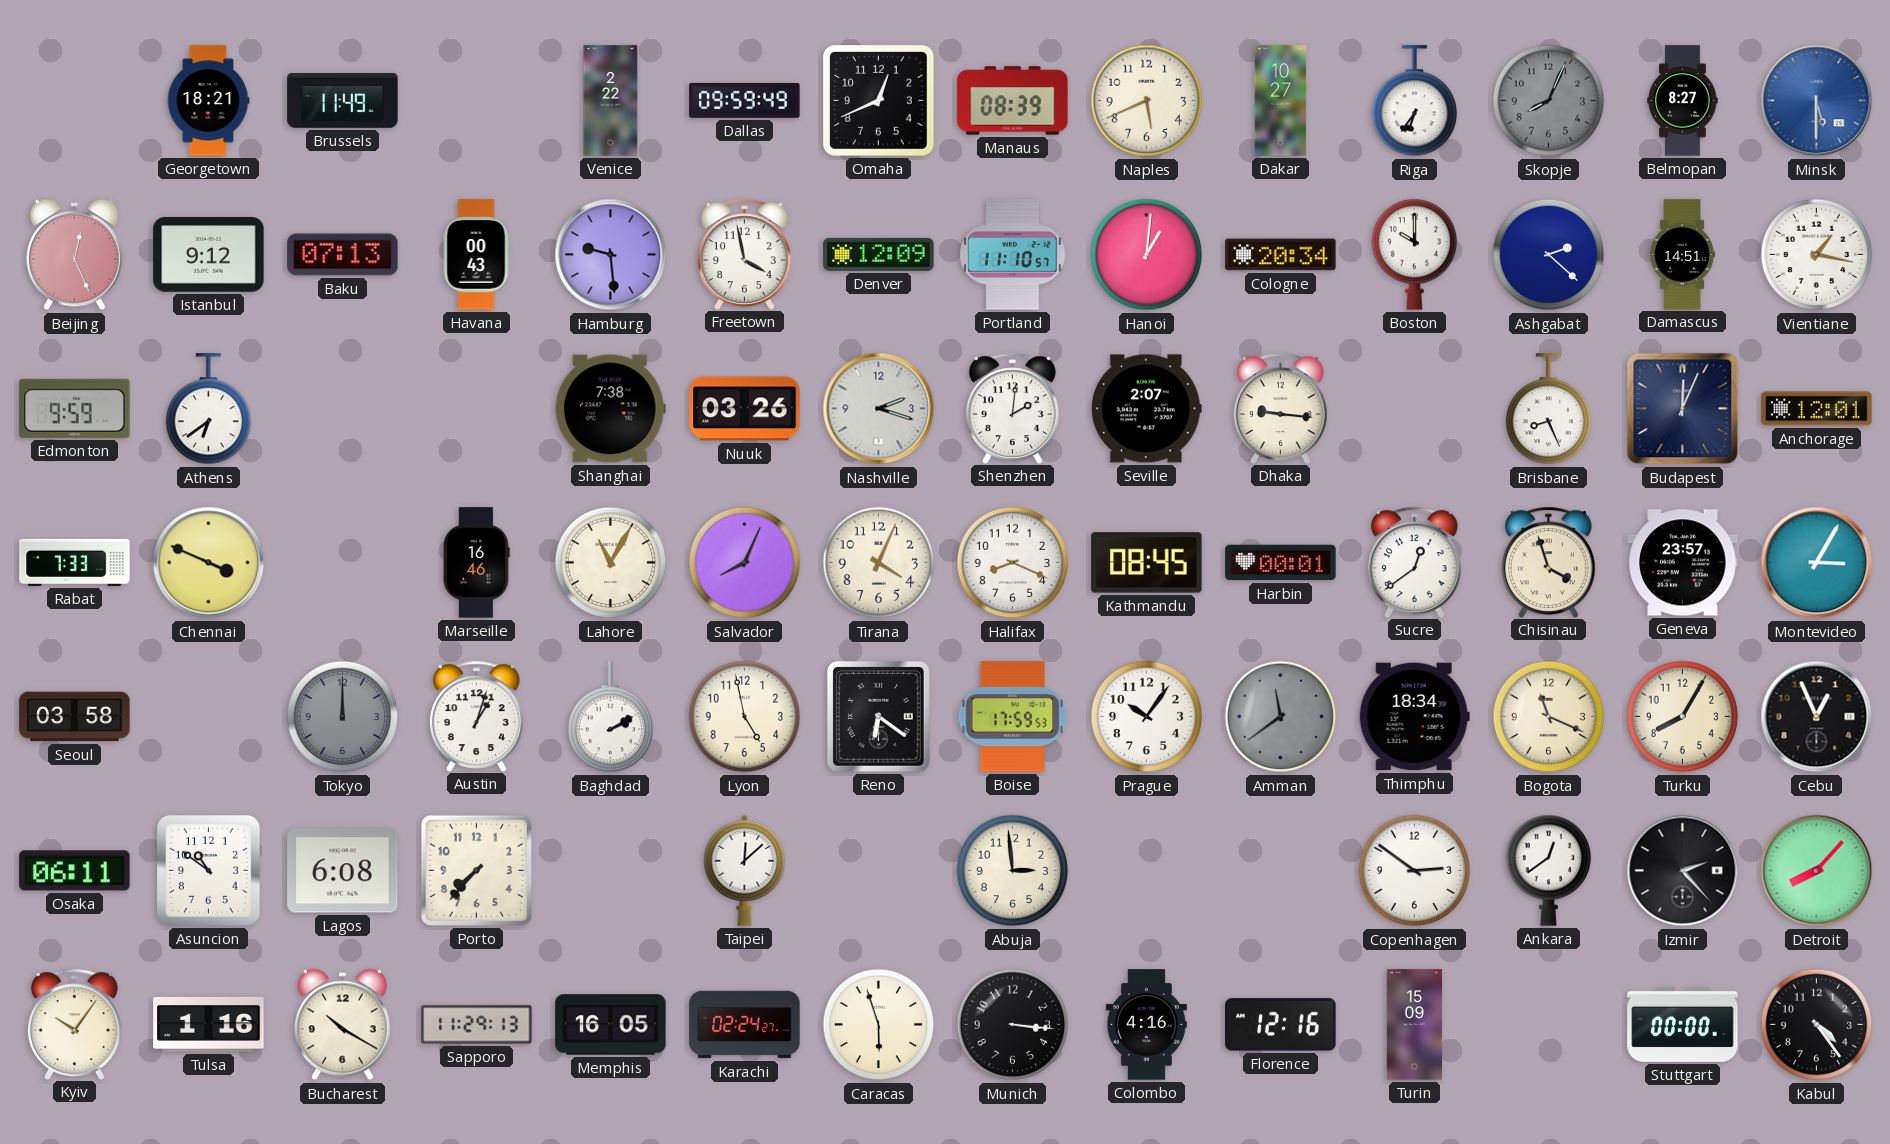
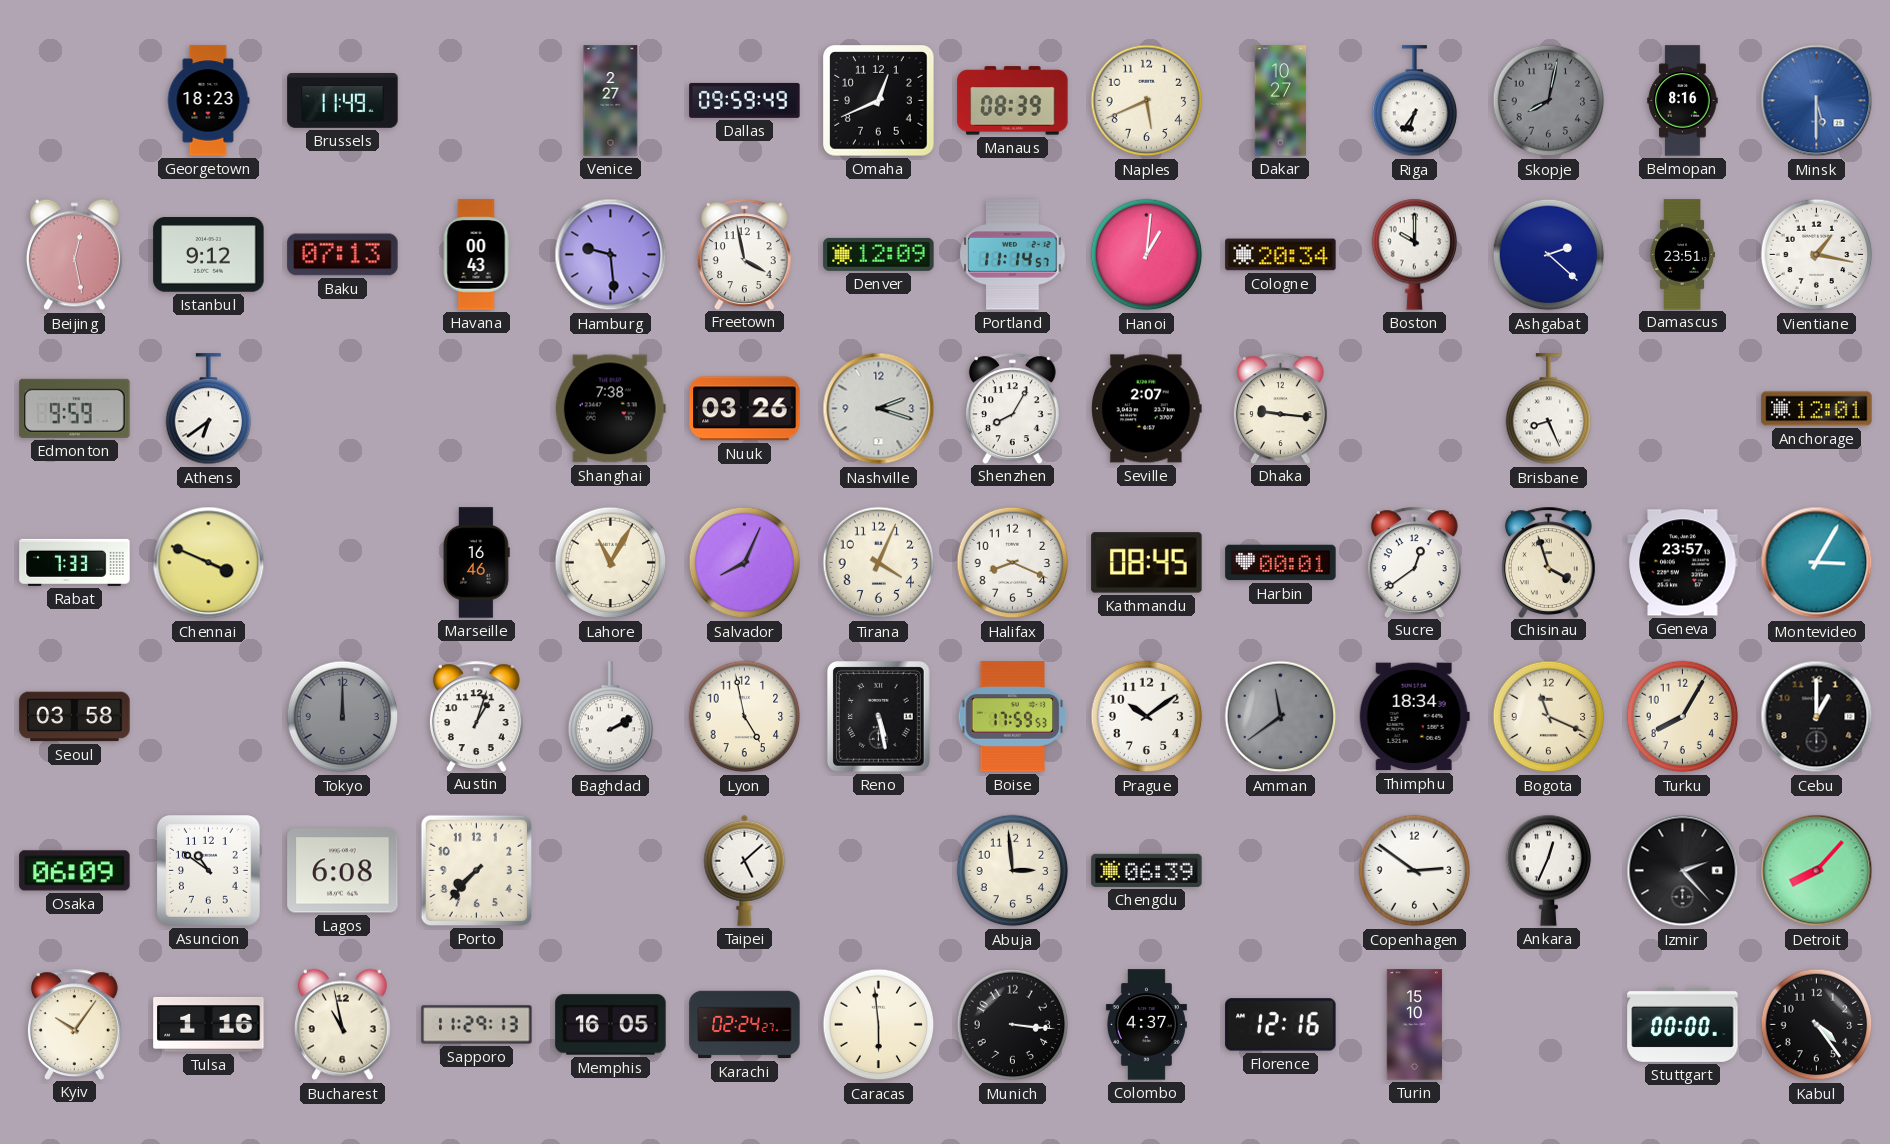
Georgetown: 18:21 -> 18:23
Venice: 2:22 -> 2:27
Skopje: 8:04 -> 8:02
Belmopan: 8:27 -> 8:16
Beijing: 12:26 -> 12:28
Portland: 11:10 -> 11:14
Damascus: 14:51 -> 23:51
Shenzhen: 2:01 -> 8:05
Budapest: 12:04 -> none
Reno: 6:21 -> 5:28
Prague: 10:06 -> 10:09
Cebu: 12:56 -> 1:00
Osaka: 06:11 -> 06:09
Taipei: 12:08 -> 5:08
Chengdu: none -> 06:39
Ankara: 12:39 -> 12:34
Bucharest: 10:20 -> 10:58
Caracas: 5:57 -> 5:59
Colombo: 4:16 -> 4:37
Turin: 15:09 -> 15:10
